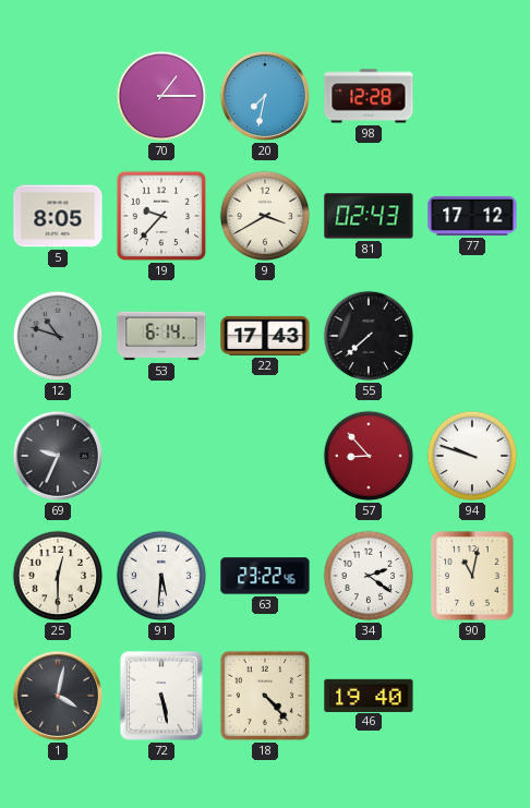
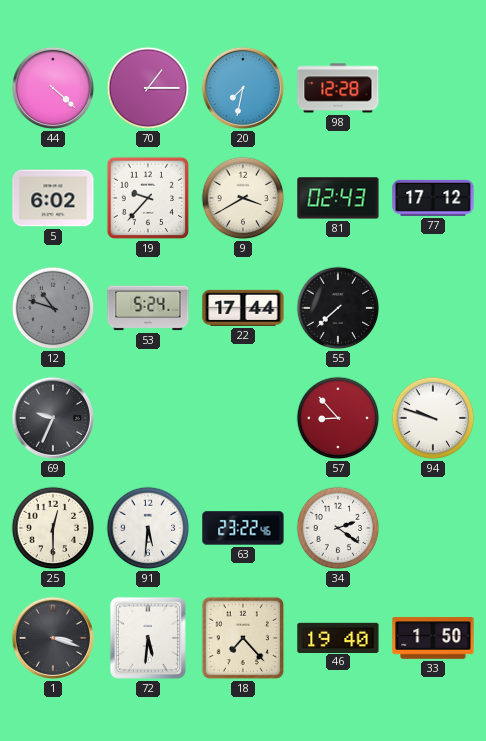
44: none -> 4:22
5: 8:05 -> 6:02
53: 6:14 -> 5:24
22: 17:43 -> 17:44
90: 11:02 -> none
1: 4:02 -> 3:18
72: 5:28 -> 5:31
18: 4:23 -> 7:23
33: none -> 1:50
